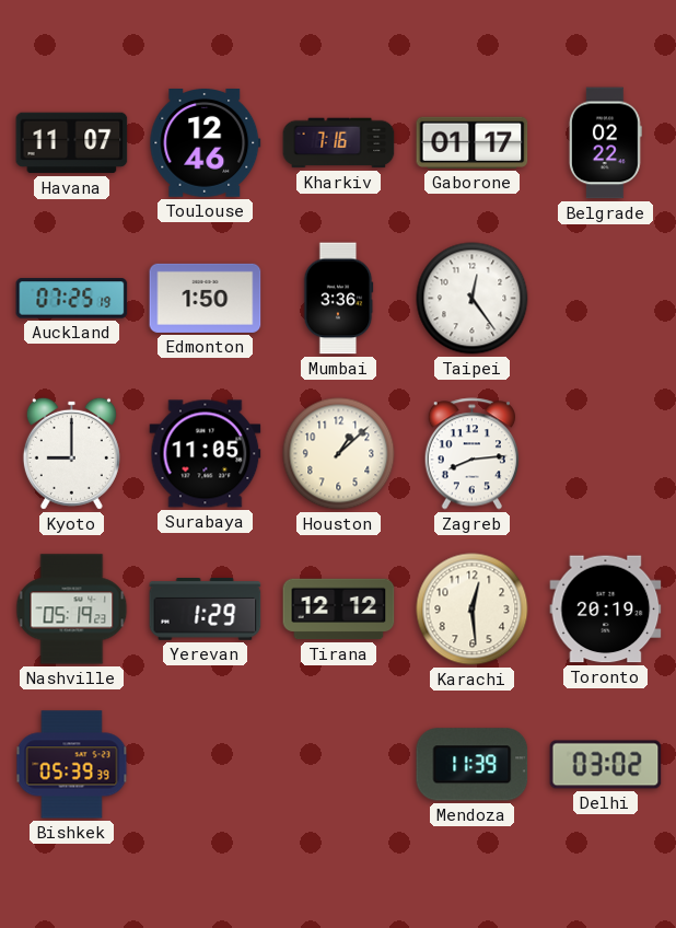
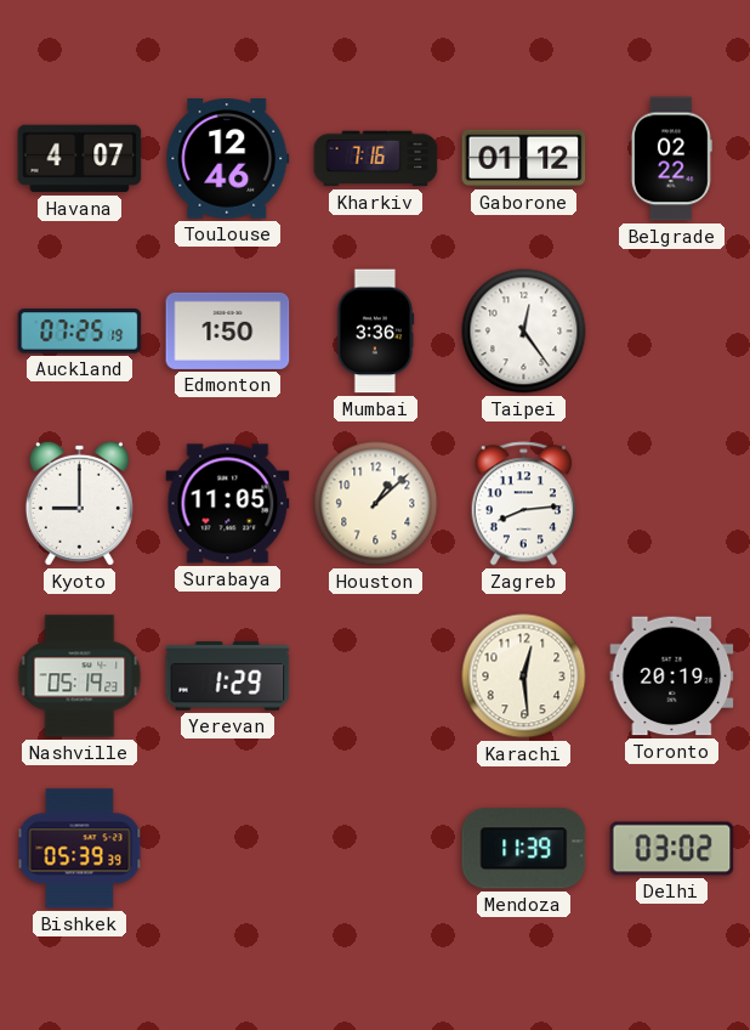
Havana: 11:07 -> 4:07
Gaborone: 01:17 -> 01:12
Tirana: 12:12 -> none
